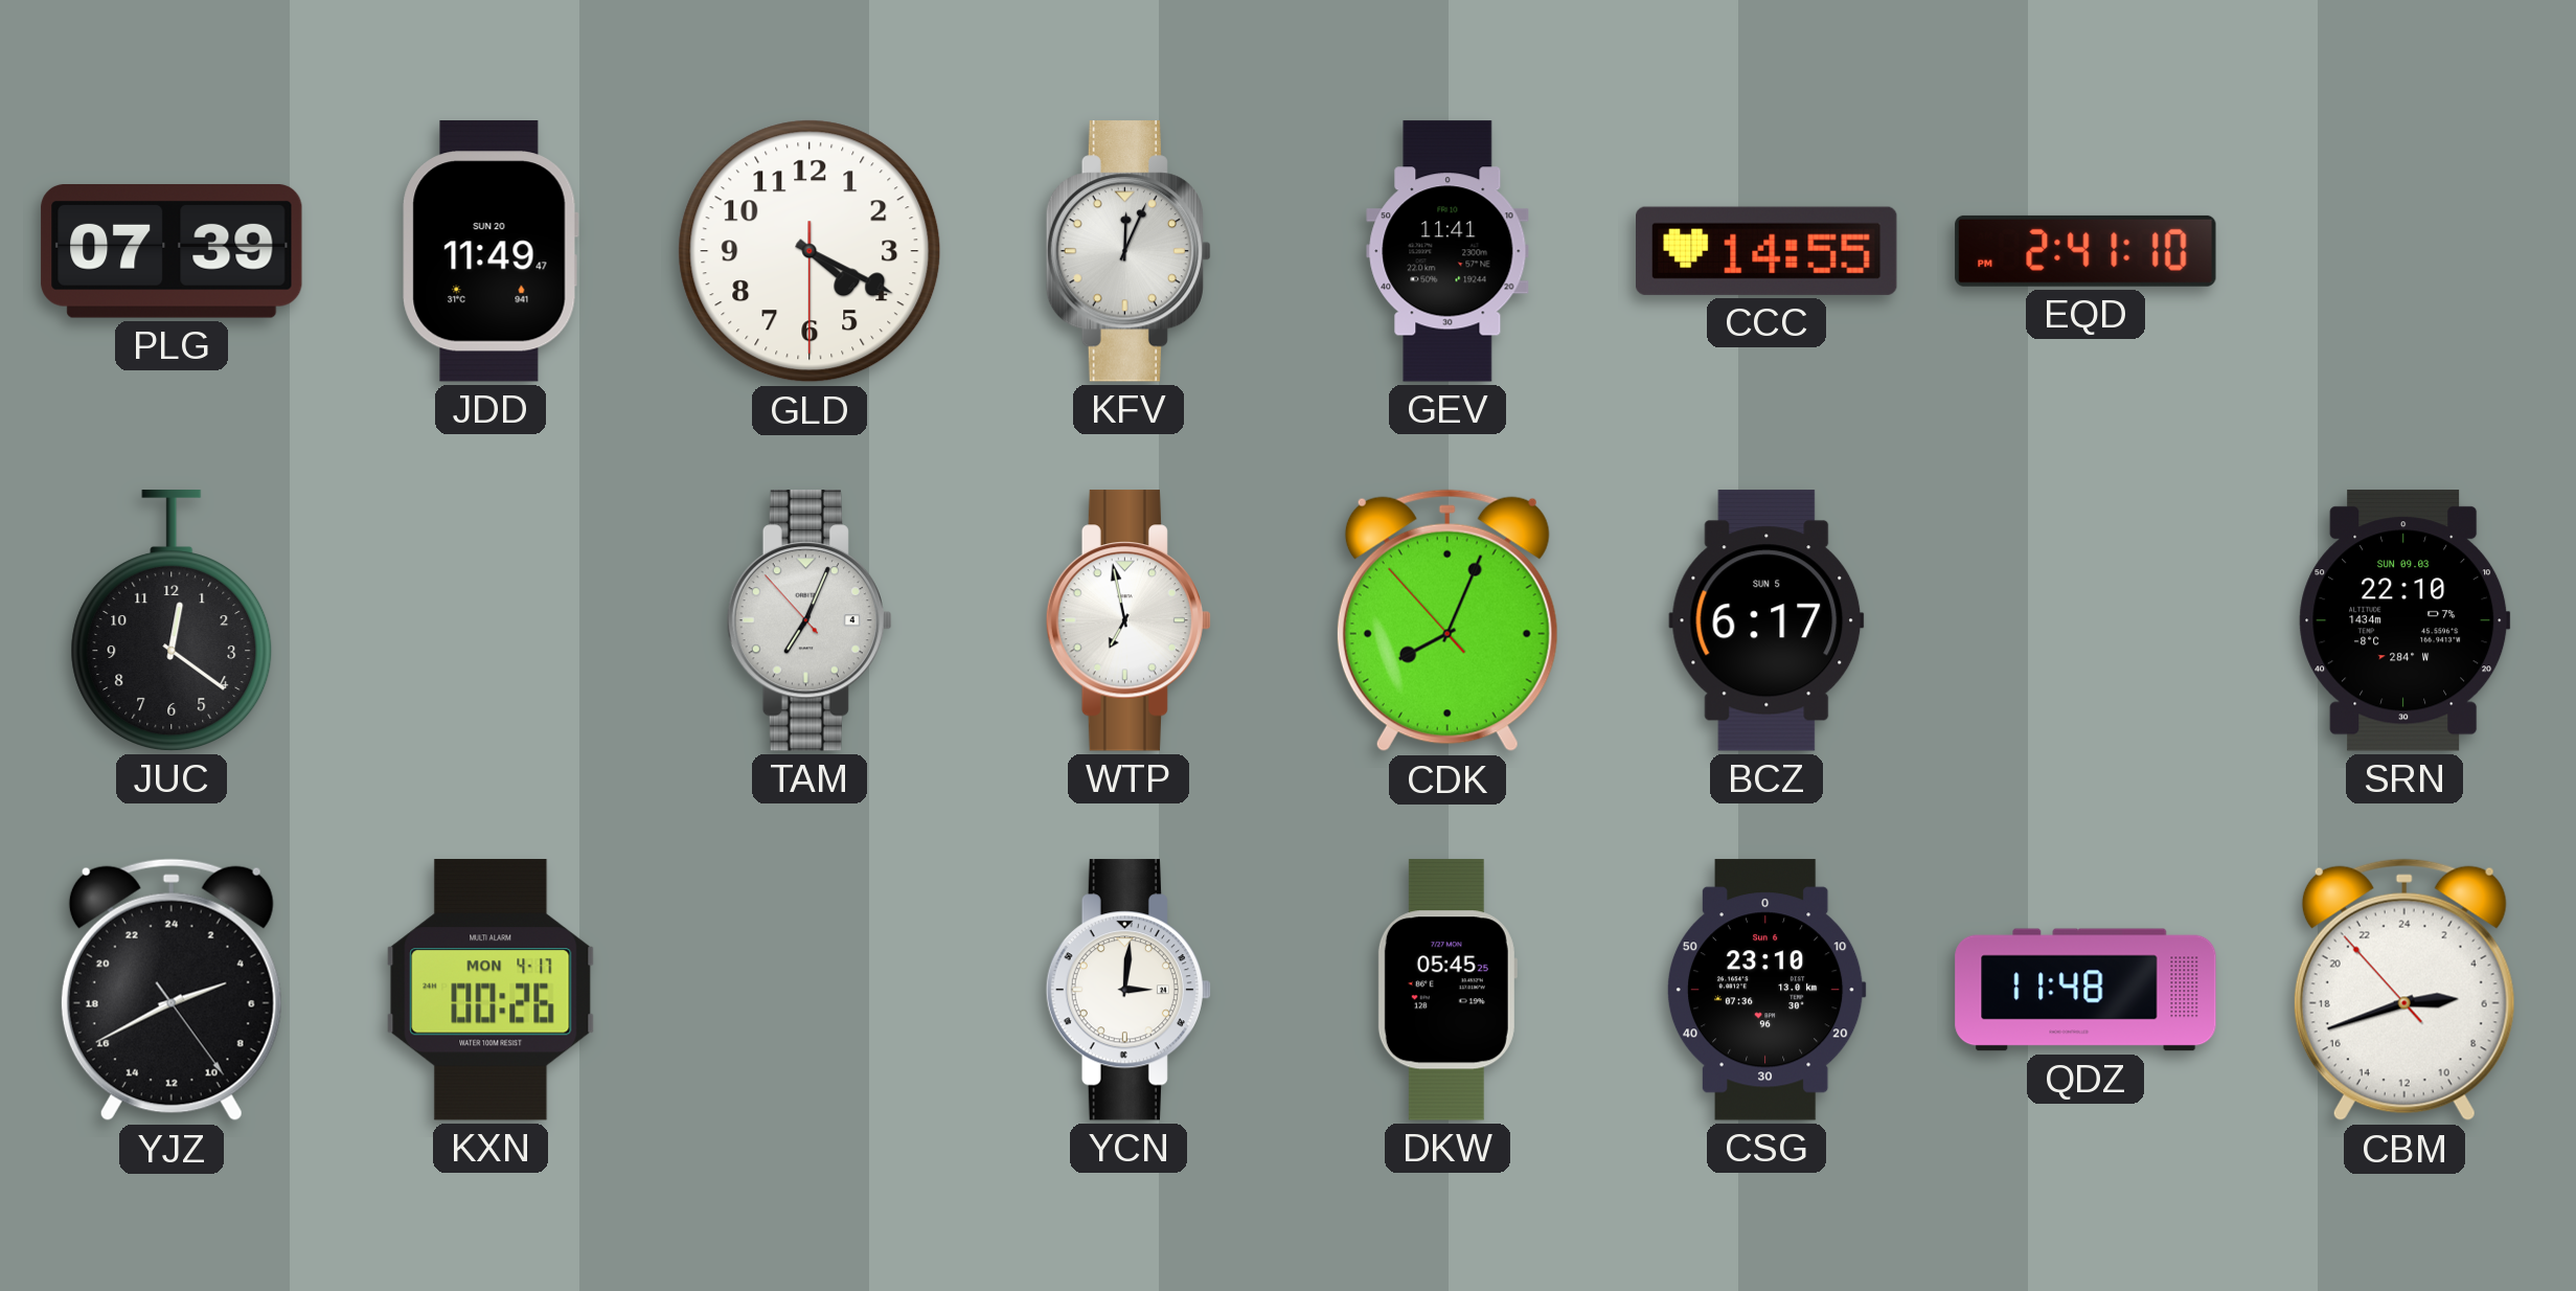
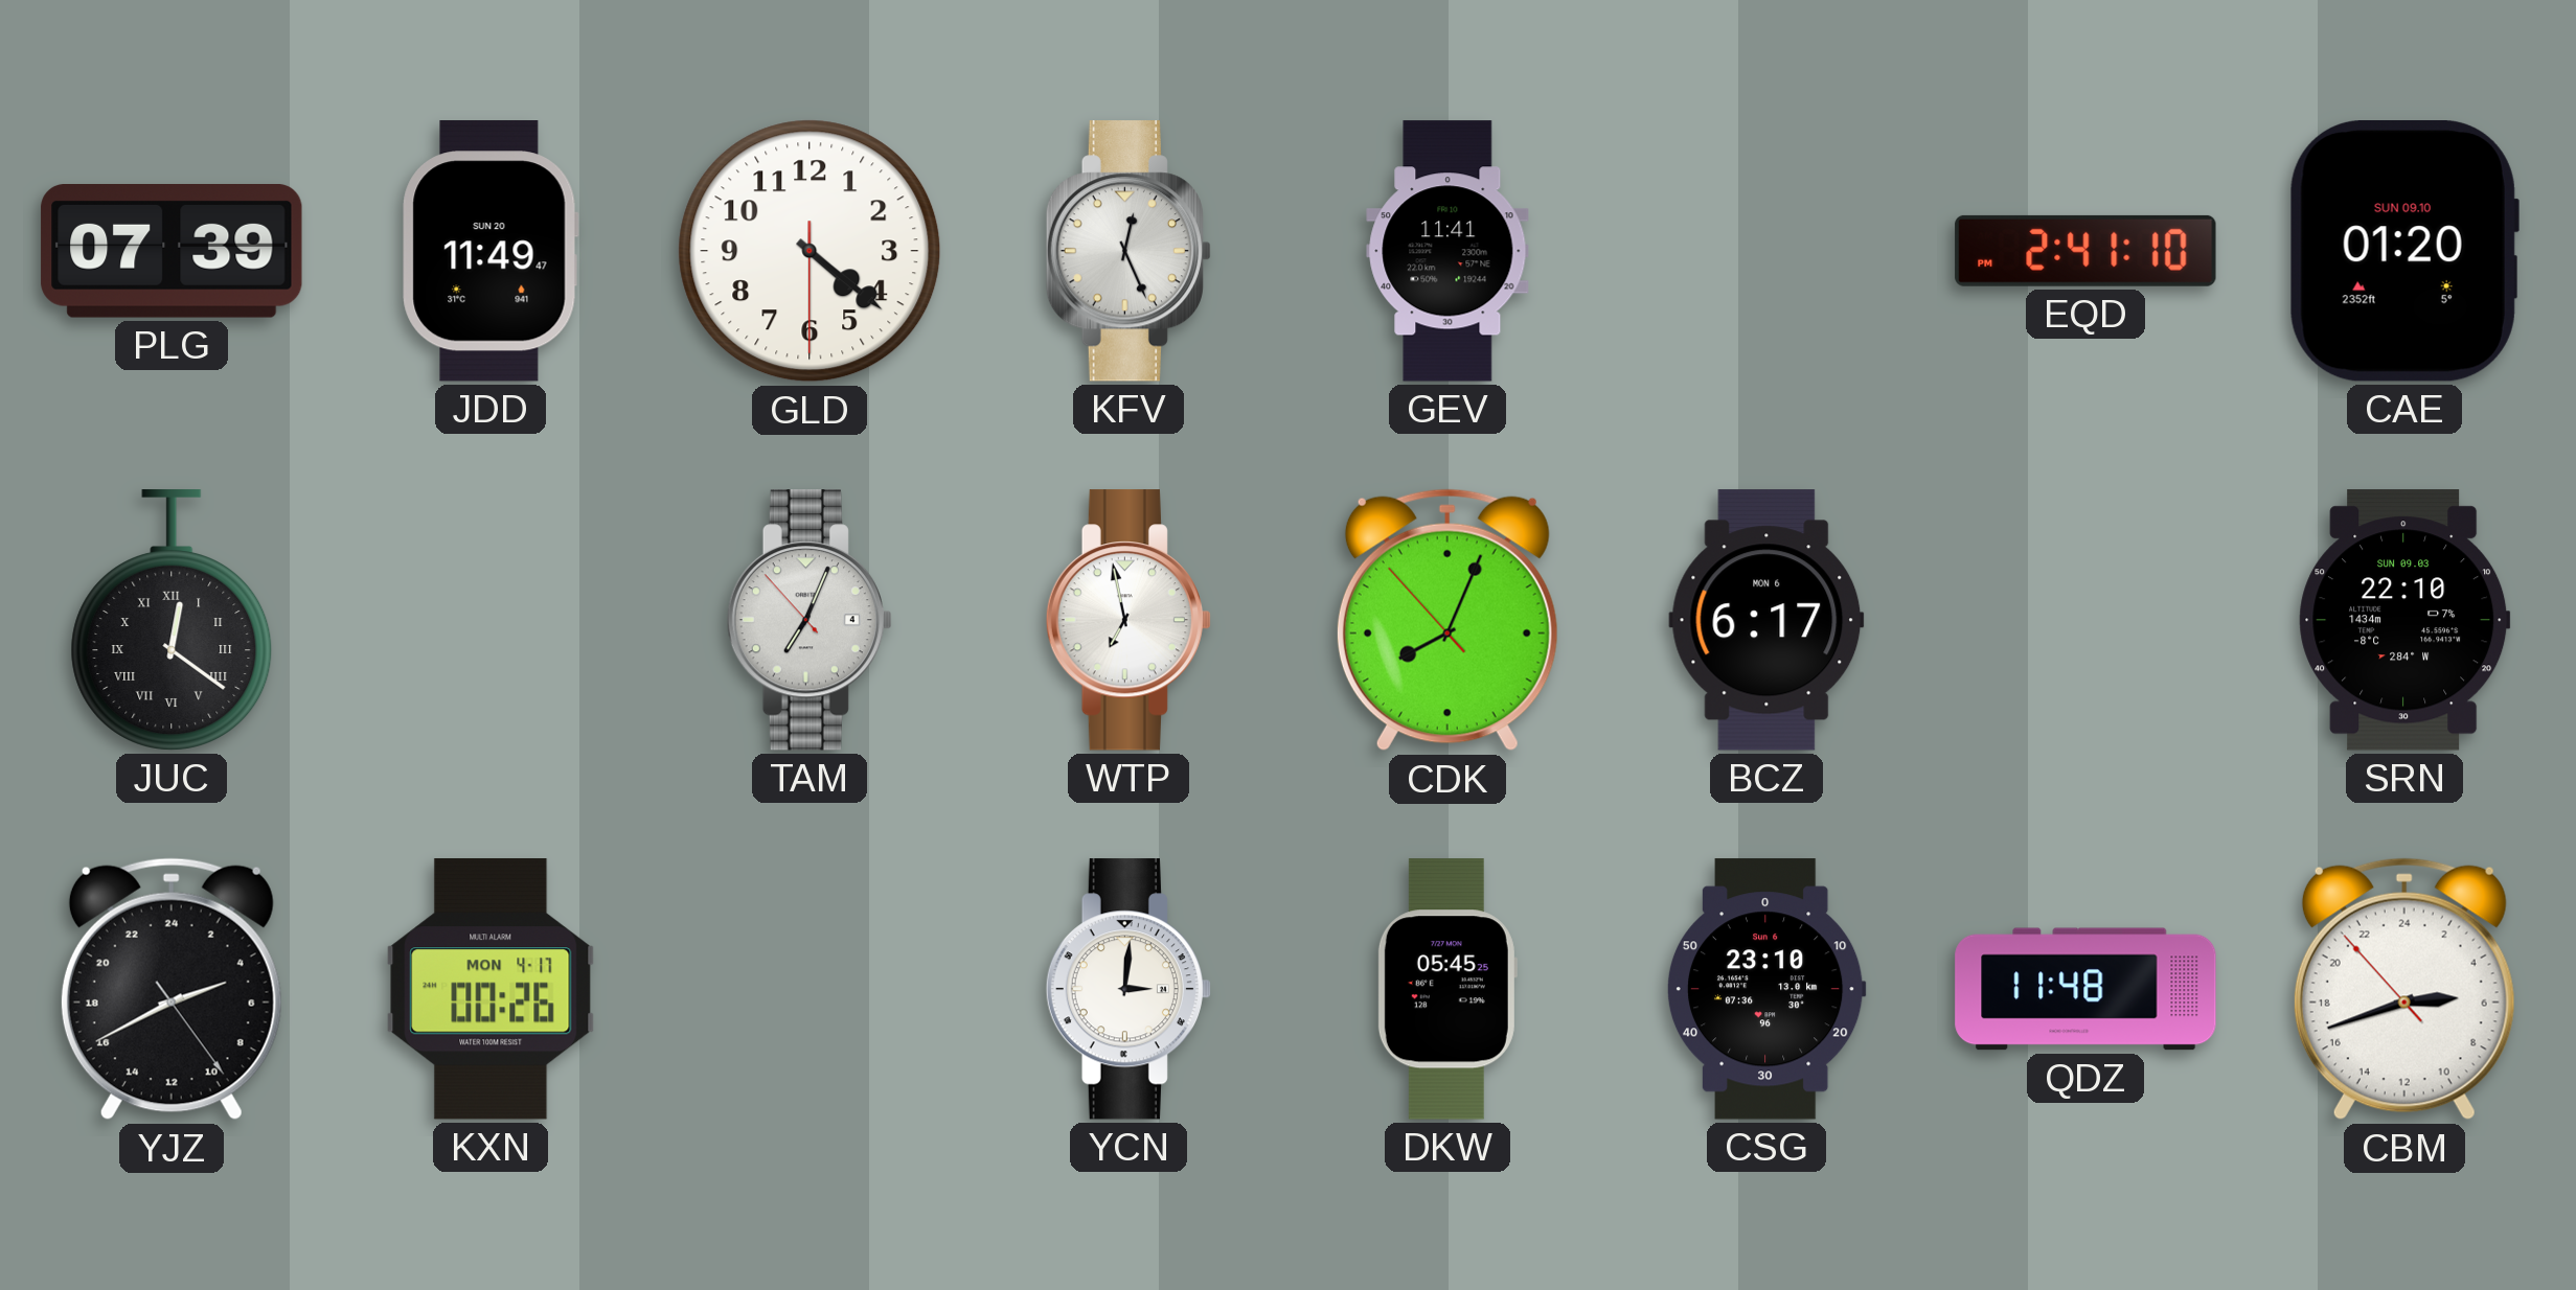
GLD: 4:19 -> 4:21
KFV: 12:04 -> 12:26
CCC: 14:55 -> none
CAE: none -> 01:20
JUC numerals: Arabic -> Roman
BCZ date: SUN 5 -> MON 6
